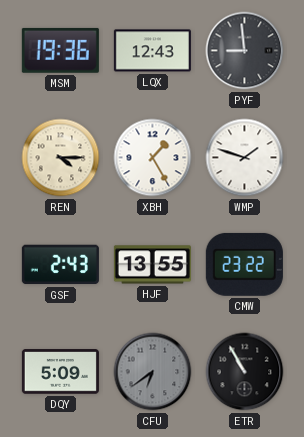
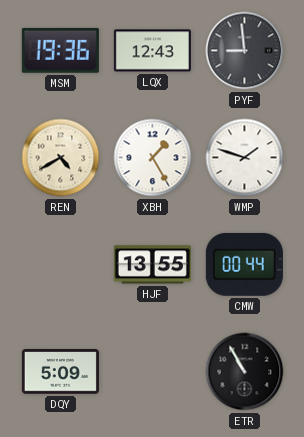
REN: 4:15 -> 4:40
GSF: 2:43 -> none
CMW: 23:22 -> 00:44
CFU: 6:39 -> none
